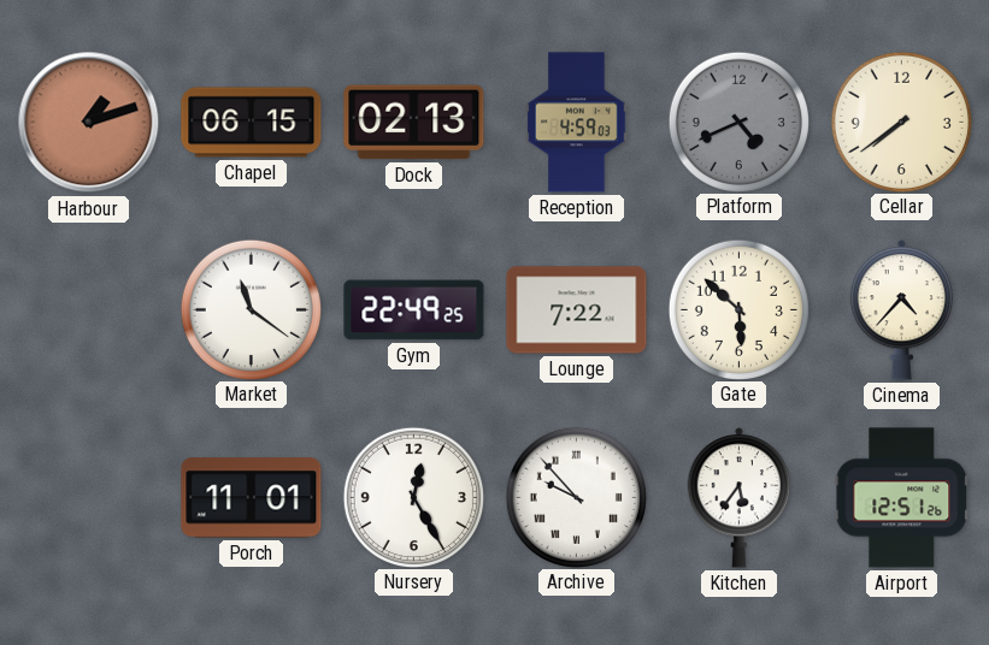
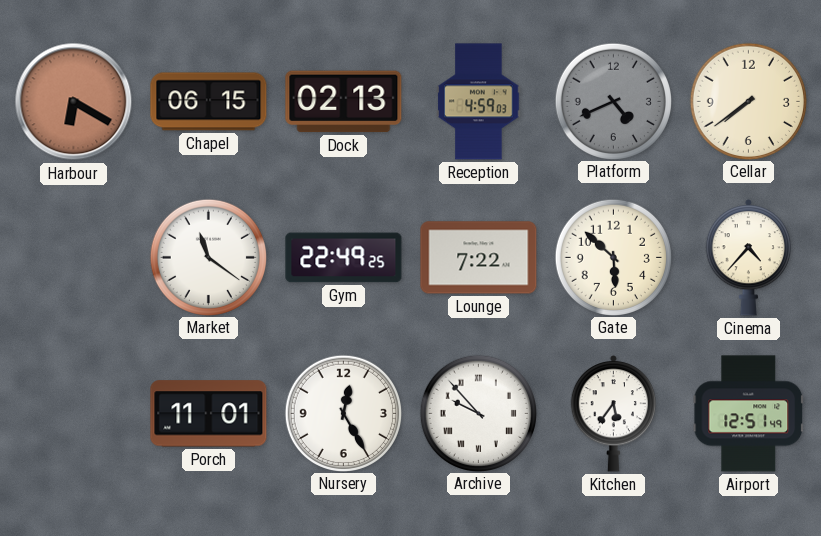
Harbour: 1:12 -> 6:20
Airport: 12:51:26 -> 12:51:49
